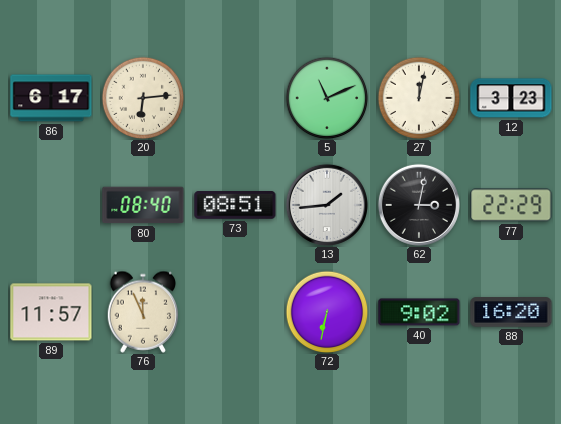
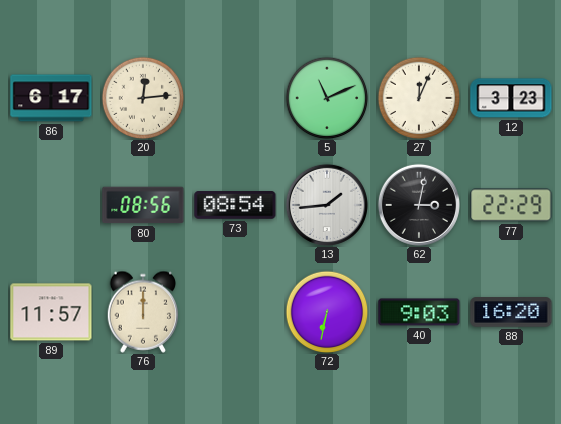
20: 6:14 -> 12:14
27: 12:02 -> 12:04
80: 08:40 -> 08:56
73: 08:51 -> 08:54
76: 11:56 -> 12:00
40: 9:02 -> 9:03
